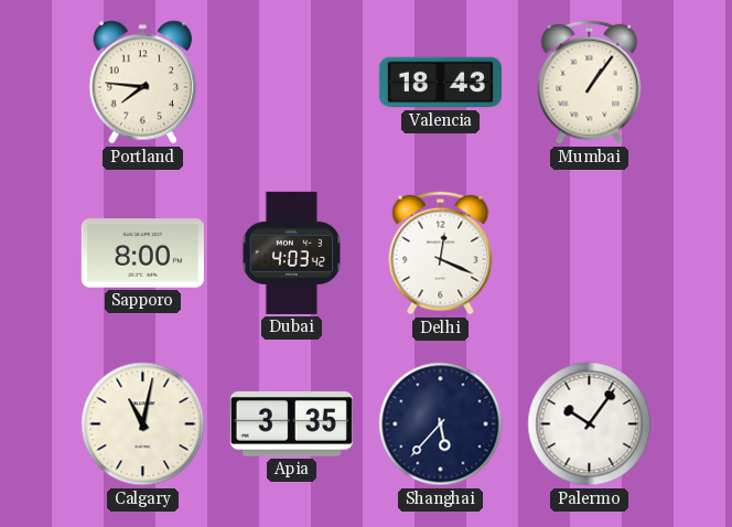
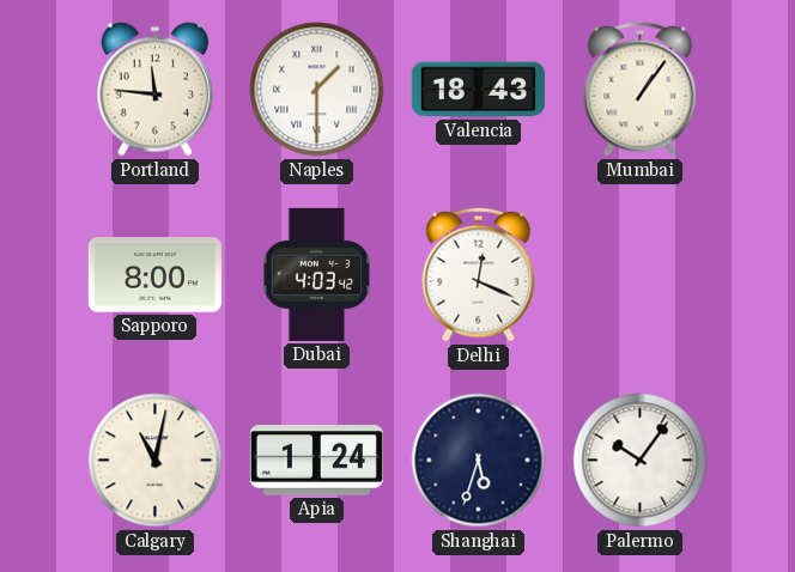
Portland: 7:46 -> 11:46
Naples: none -> 1:30
Apia: 3:35 -> 1:24
Shanghai: 5:37 -> 5:33
